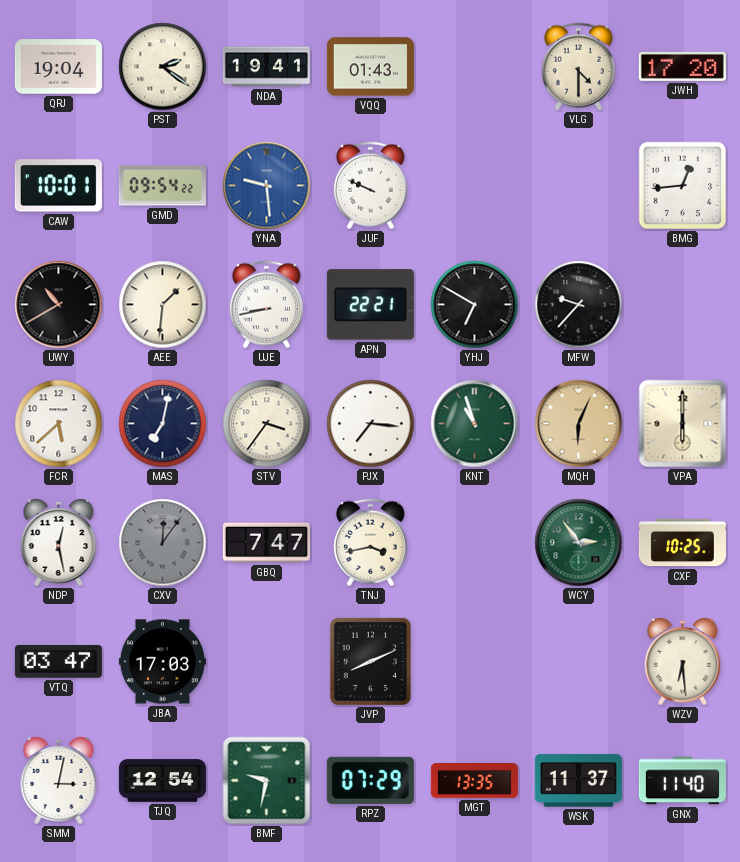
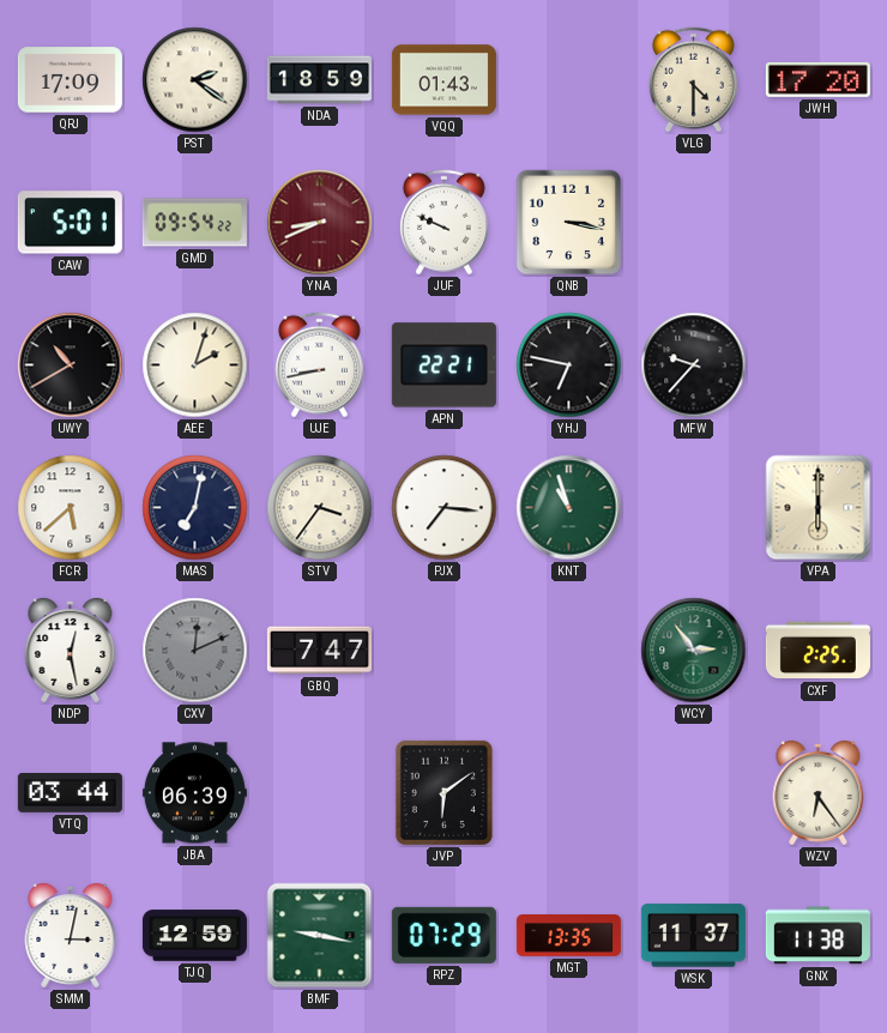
QRJ: 19:04 -> 17:09
NDA: 19:41 -> 18:59
CAW: 10:01 -> 5:01
YNA: 9:29 -> 8:41
YNA dial: blue -> burgundy
QNB: none -> 3:17
BMG: 12:44 -> none
AEE: 1:31 -> 2:03
YHJ: 6:50 -> 6:47
MQH: 6:04 -> none
CXV: 12:06 -> 12:11
TNJ: 3:43 -> none
CXF: 10:25 -> 2:25
VTQ: 03:47 -> 03:44
JBA: 17:03 -> 06:39
JVP: 8:11 -> 6:09
WZV: 6:29 -> 6:24
TJQ: 12:54 -> 12:59
BMF: 9:32 -> 9:17
GNX: 11:40 -> 11:38
